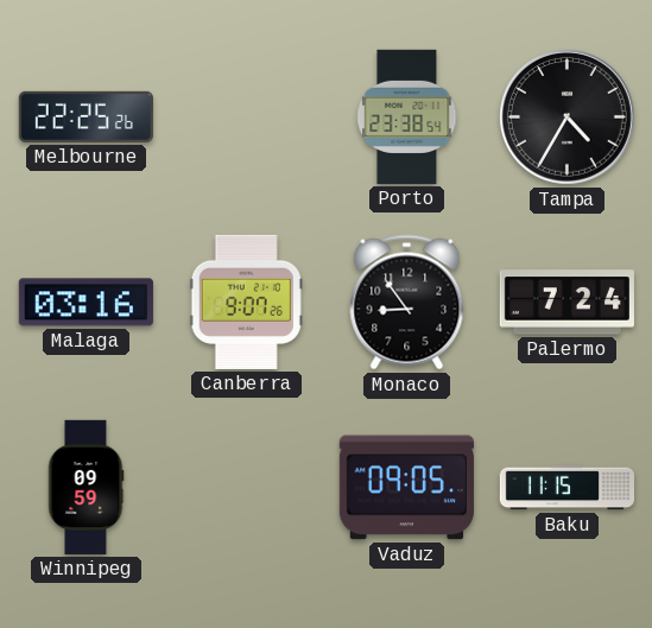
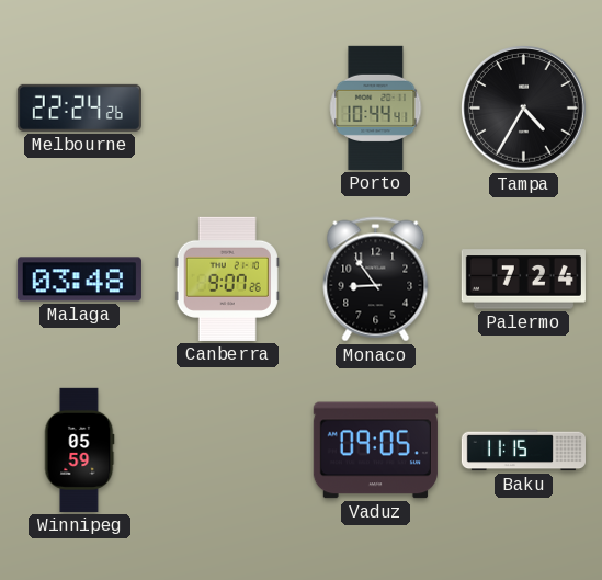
Melbourne: 22:25 -> 22:24
Porto: 23:38 -> 10:44
Malaga: 03:16 -> 03:48
Winnipeg: 09:59 -> 05:59
